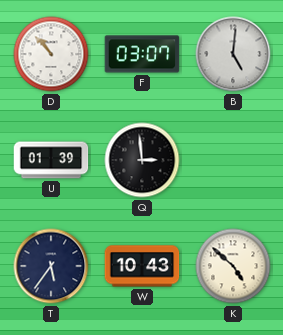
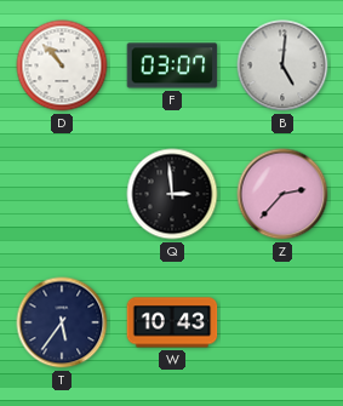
U: 01:39 -> none
Z: none -> 2:37
K: 4:52 -> none
